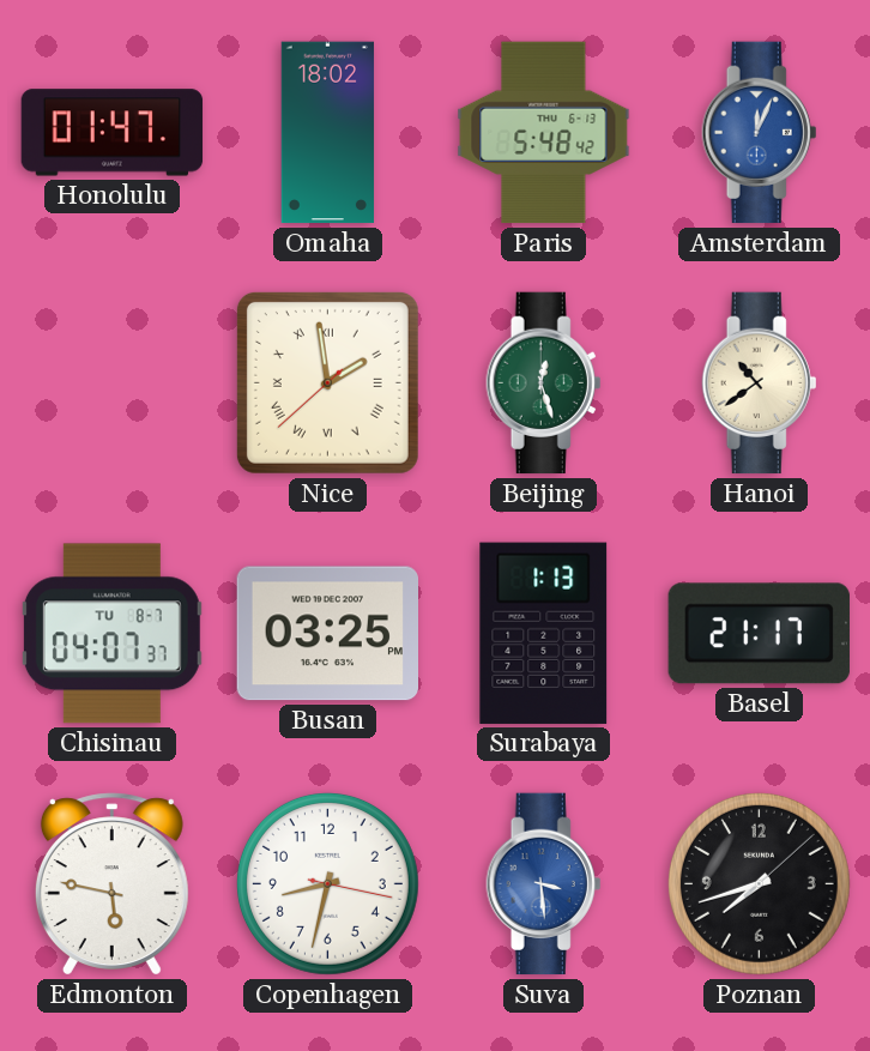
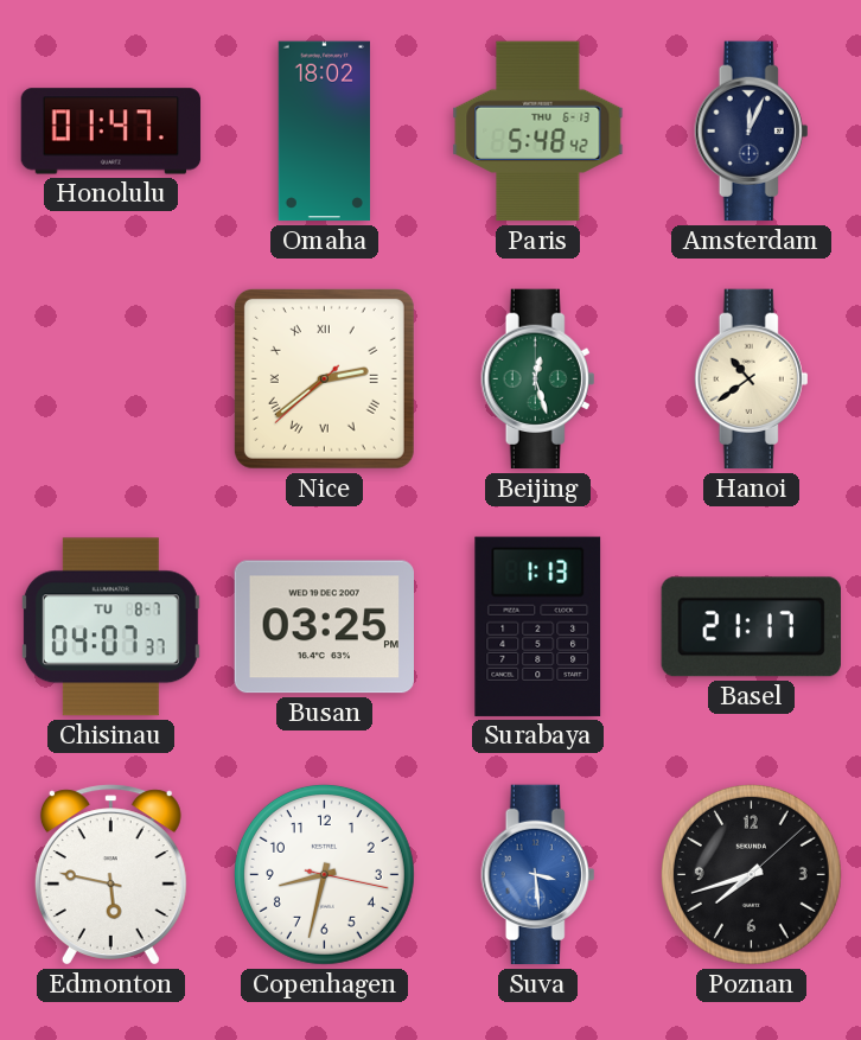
Amsterdam dial: blue -> navy
Nice: 1:58 -> 2:38
